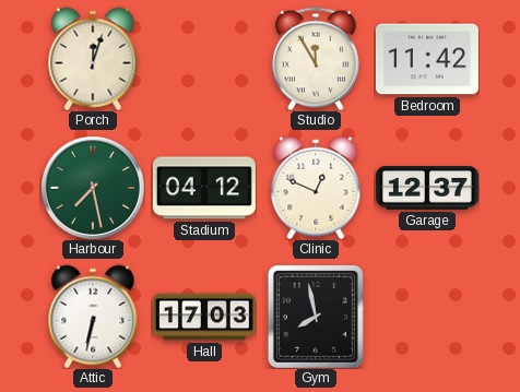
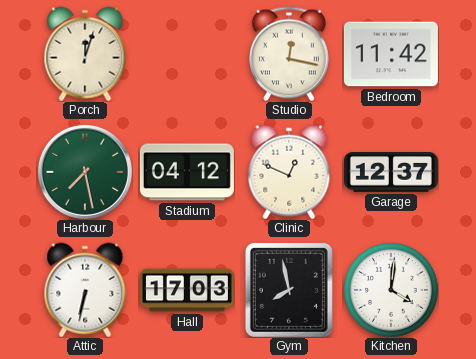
Studio: 11:55 -> 12:17
Kitchen: none -> 4:01
